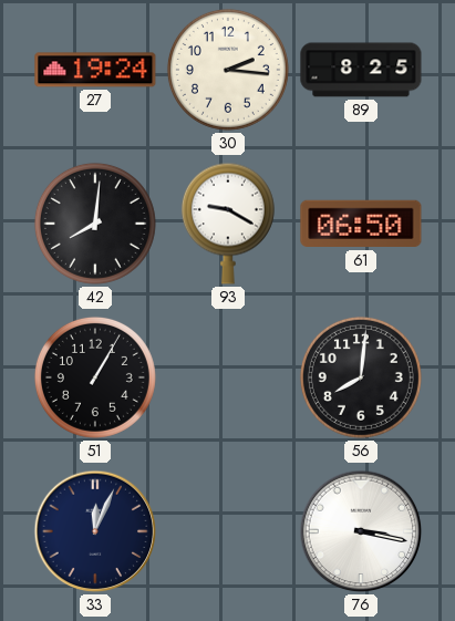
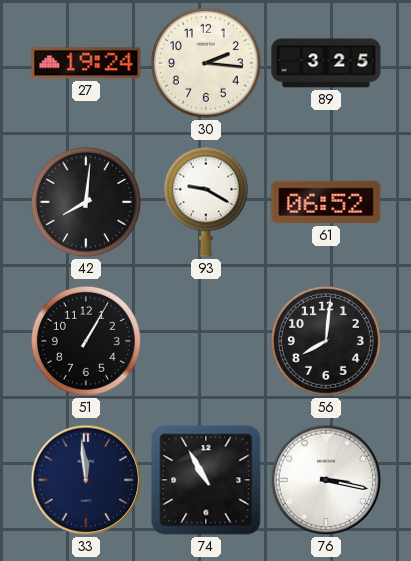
89: 8:25 -> 3:25
61: 06:50 -> 06:52
33: 12:04 -> 11:59
74: none -> 10:55
